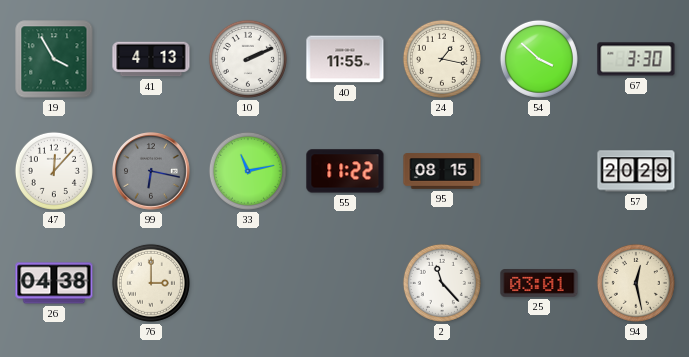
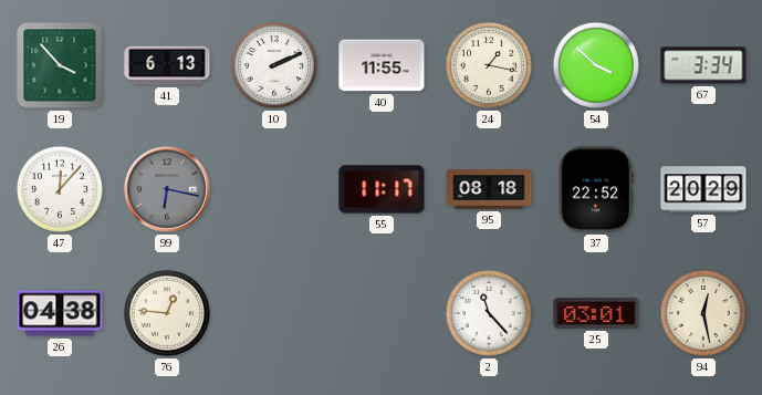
19: 3:55 -> 3:53
41: 4:13 -> 6:13
67: 3:30 -> 3:34
33: 11:13 -> none
55: 11:22 -> 11:17
95: 08:15 -> 08:18
37: none -> 22:52
76: 3:00 -> 12:46
